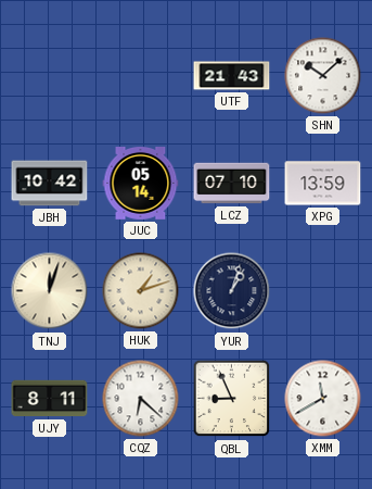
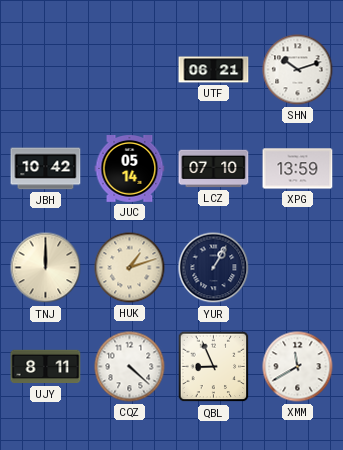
UTF: 21:43 -> 06:21
SHN: 10:08 -> 10:12
TNJ: 12:03 -> 12:00
YUR: 1:03 -> 1:05
CQZ: 6:22 -> 4:22
